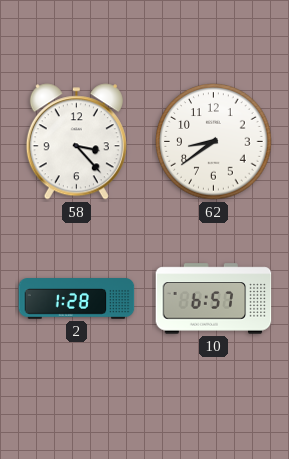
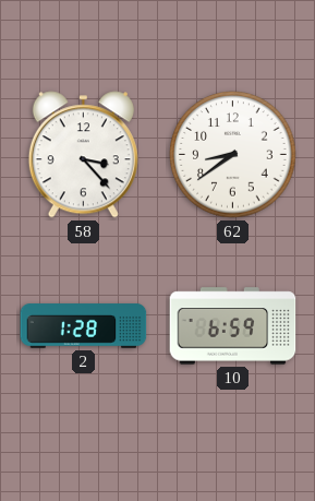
10: 6:57 -> 6:59
